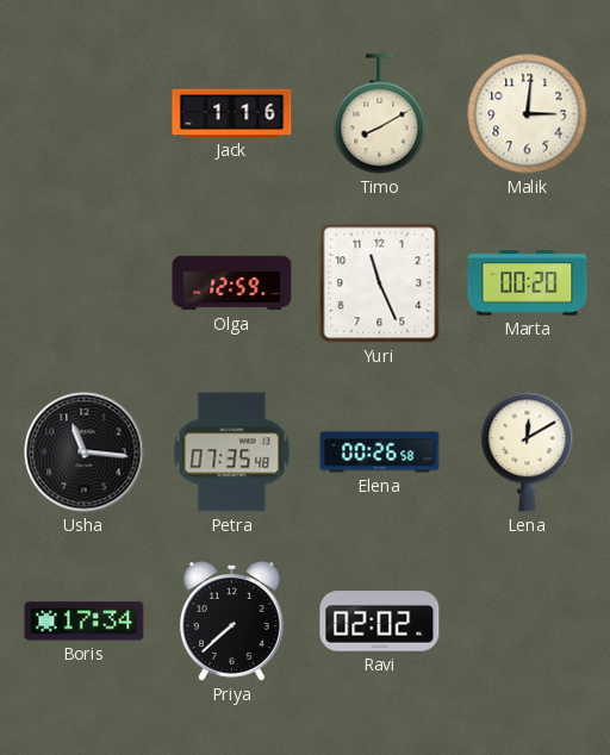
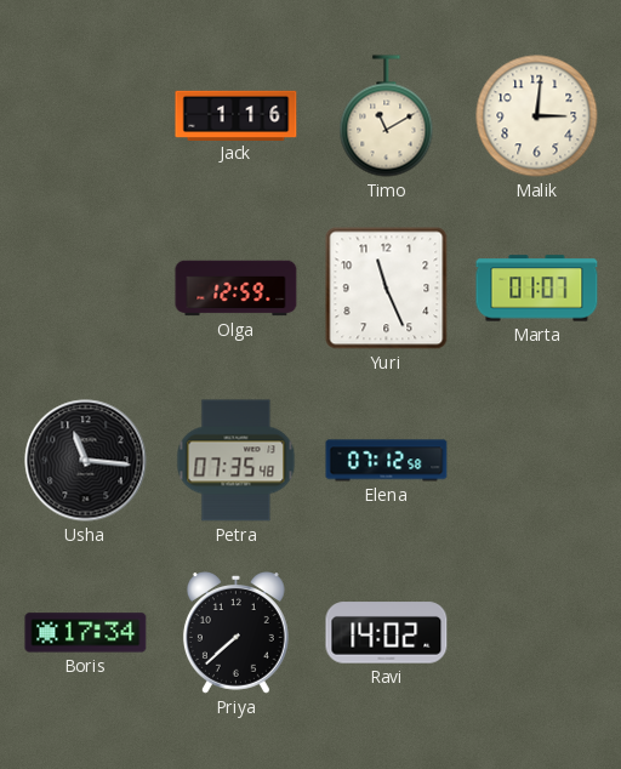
Timo: 8:10 -> 11:10
Marta: 00:20 -> 01:07
Elena: 00:26 -> 07:12
Lena: 12:10 -> none
Ravi: 02:02 -> 14:02
